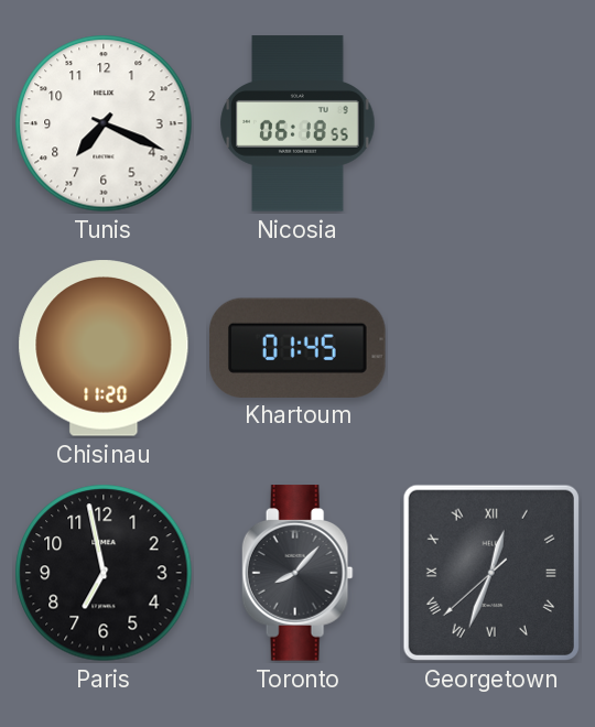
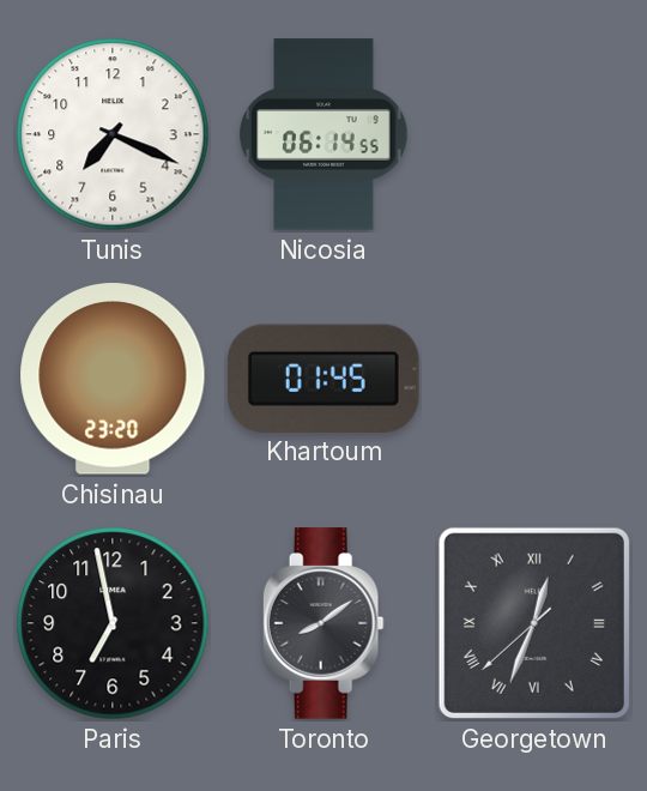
Nicosia: 06:18 -> 06:14
Chisinau: 11:20 -> 23:20
Toronto: 8:07 -> 8:09
